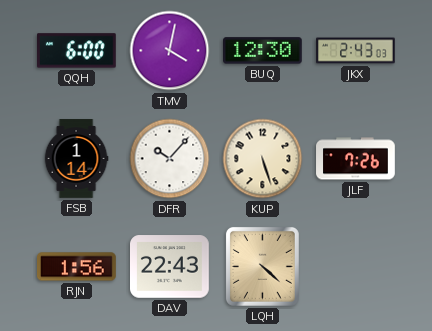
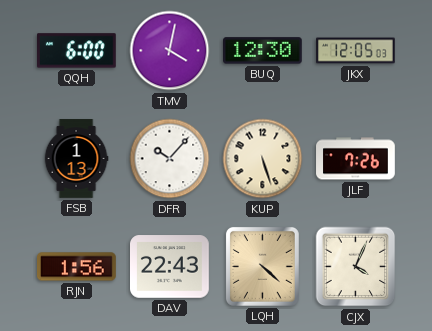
JKX: 2:43 -> 12:05
FSB: 1:14 -> 1:13
CJX: none -> 4:04
